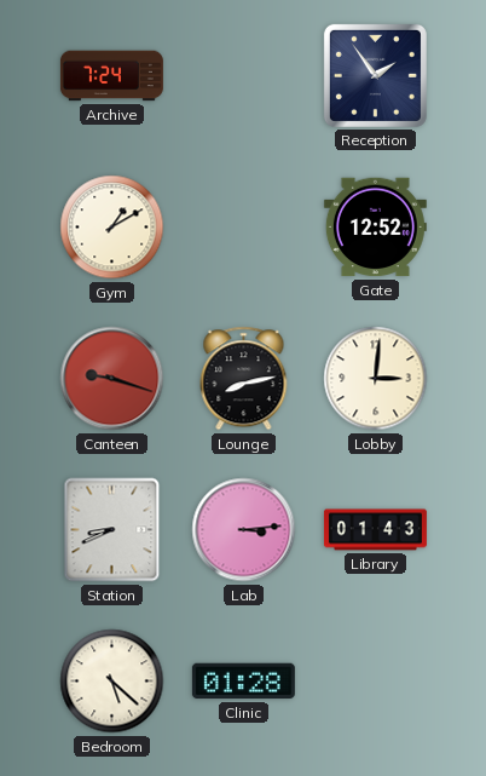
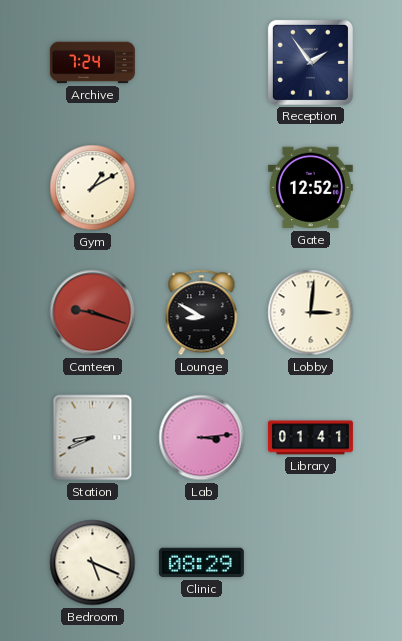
Lounge: 8:13 -> 8:50
Library: 01:43 -> 01:41
Bedroom: 5:22 -> 5:19
Clinic: 01:28 -> 08:29
